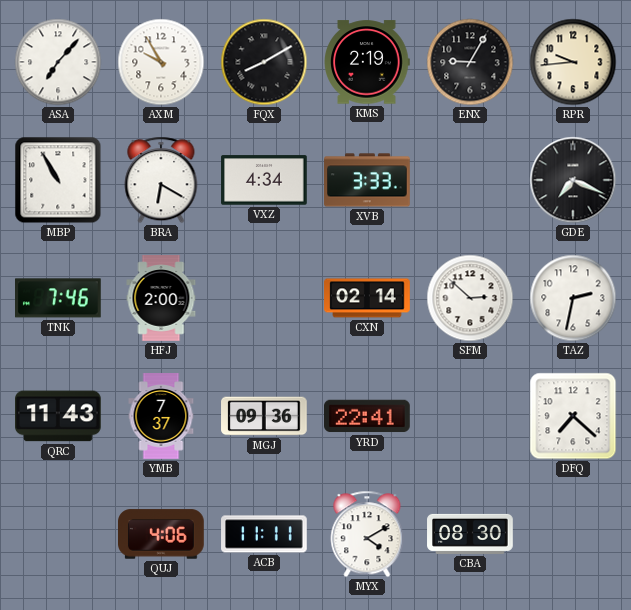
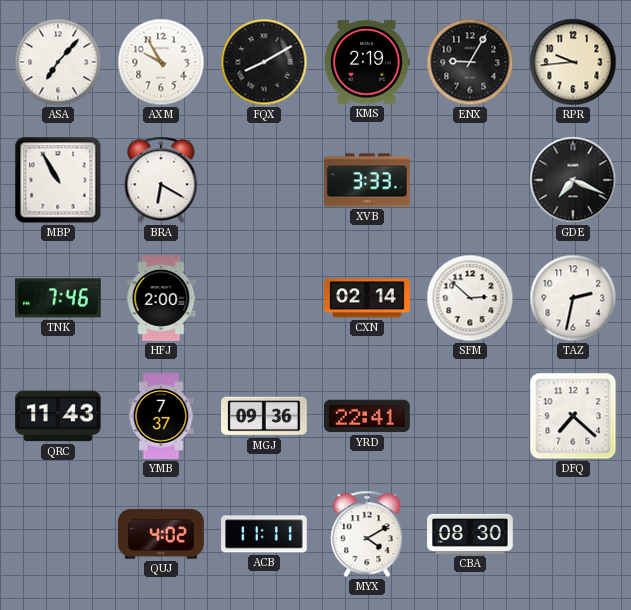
VXZ: 4:34 -> none
QUJ: 4:06 -> 4:02
